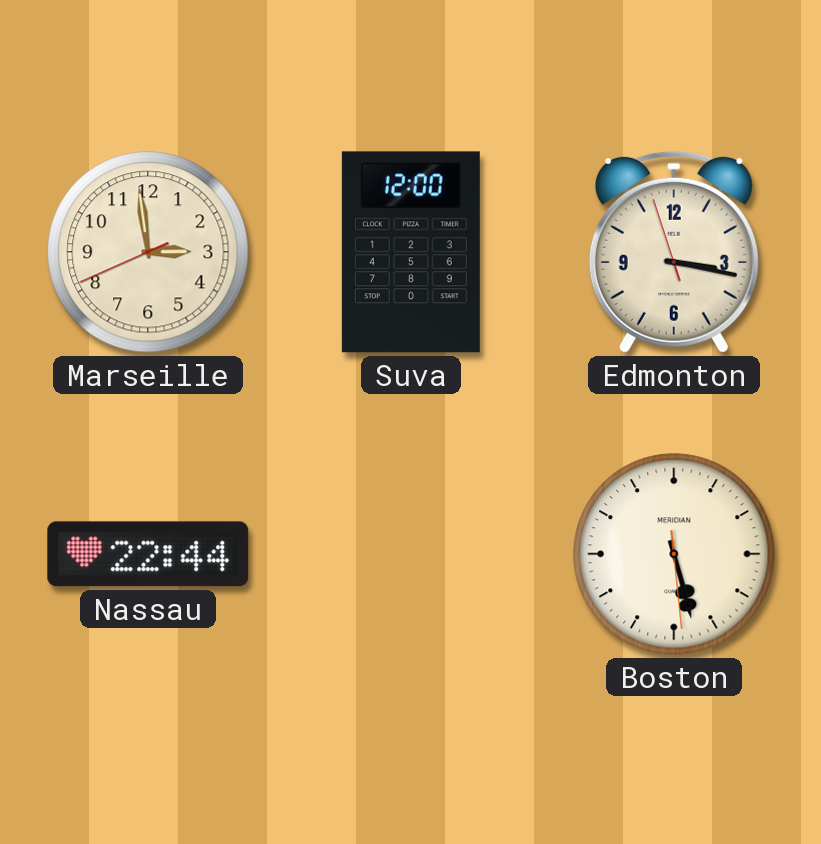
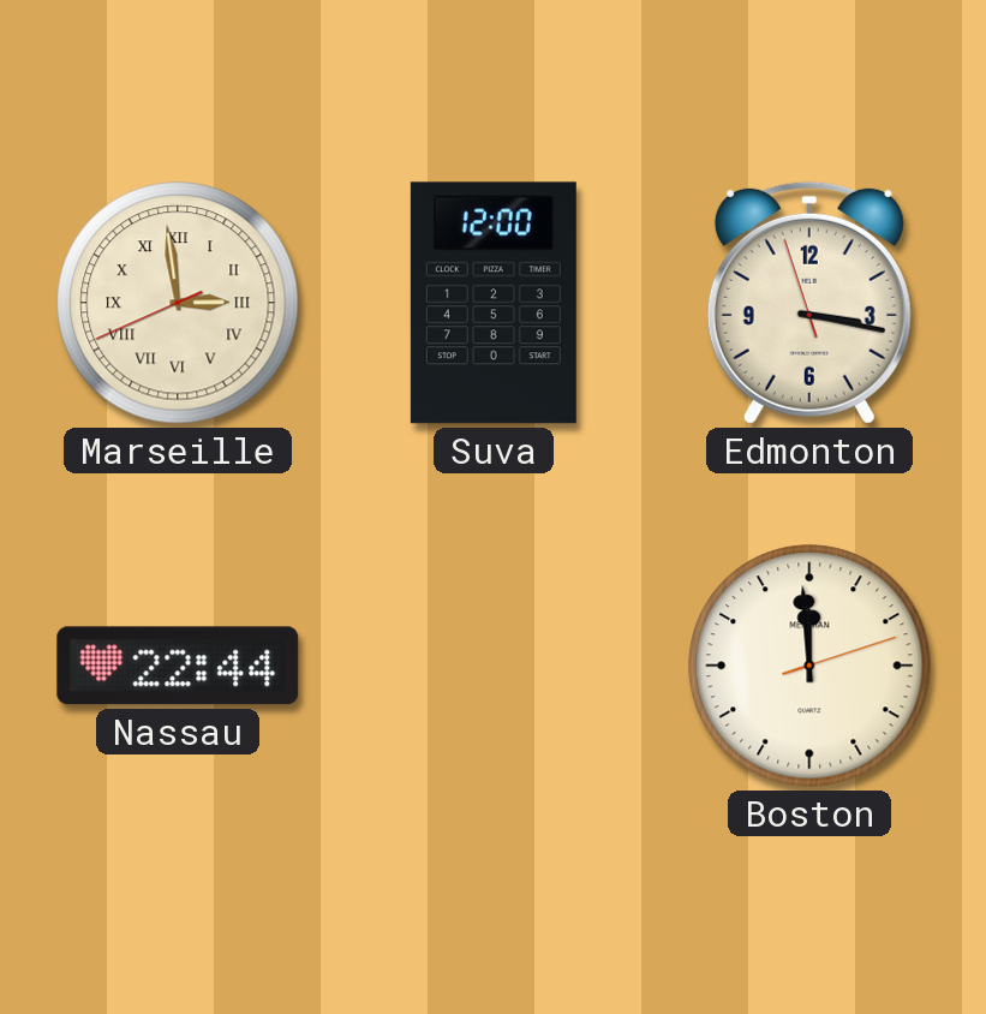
Marseille numerals: Arabic -> Roman
Boston: 5:27 -> 11:59
